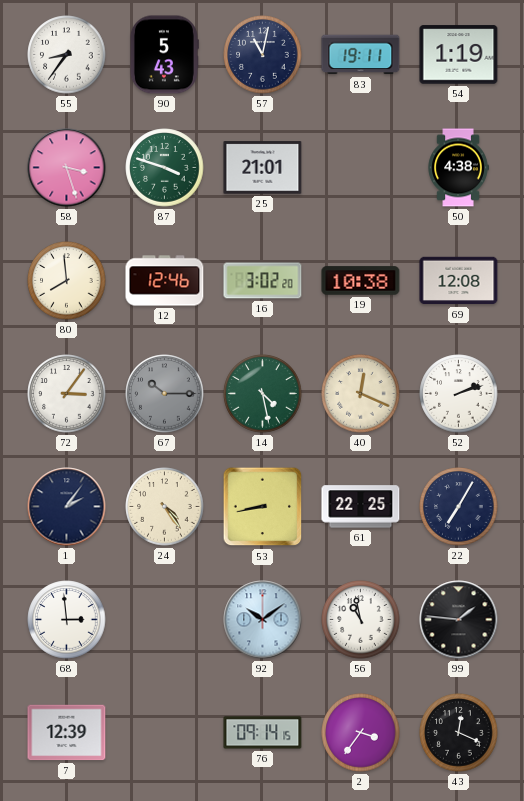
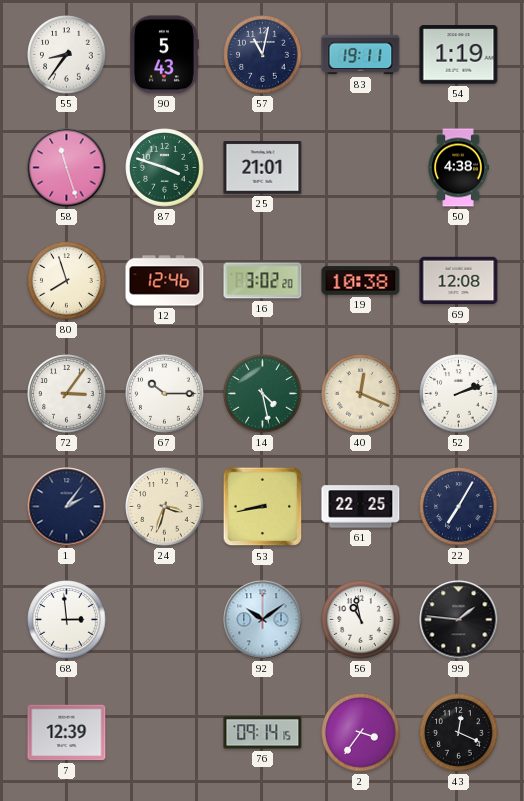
58: 3:27 -> 11:27
80: 7:59 -> 7:57
67 dial: grey -> white
24: 4:24 -> 3:33
